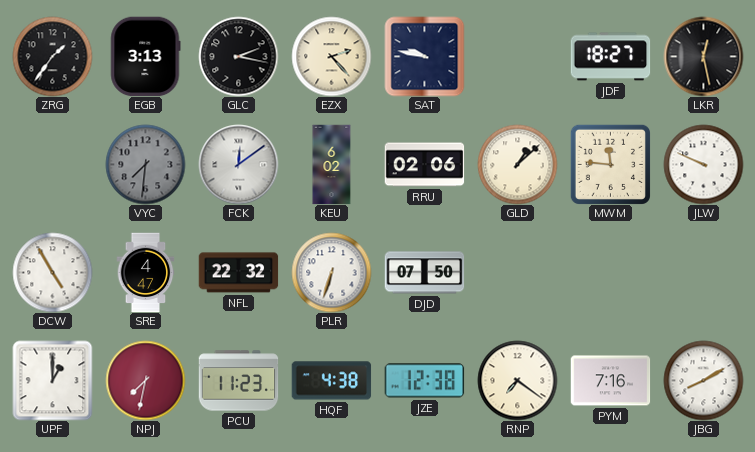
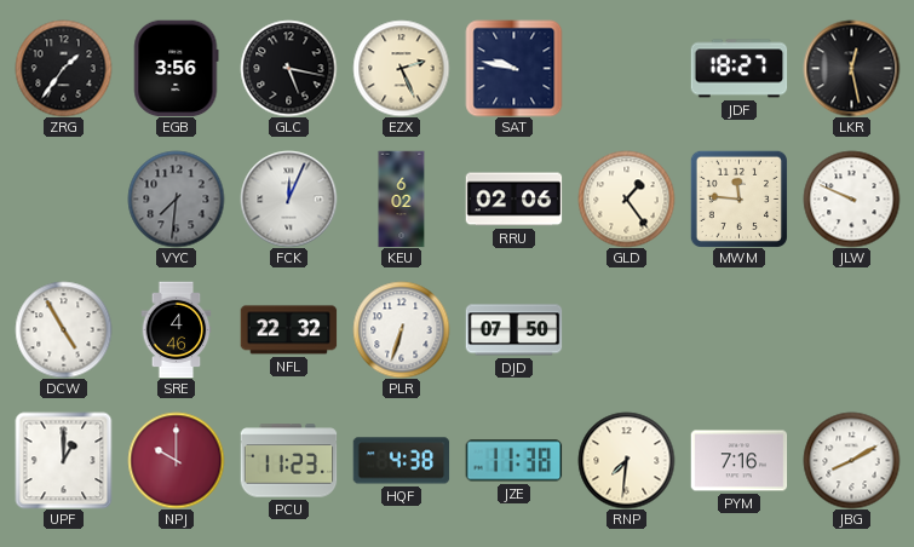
EGB: 3:13 -> 3:56
GLC: 2:17 -> 5:17
EZX: 2:23 -> 2:26
FCK: 12:09 -> 12:04
GLD: 1:08 -> 1:24
SRE: 4:47 -> 4:46
NPJ: 7:32 -> 10:00
JZE: 12:38 -> 11:38
RNP: 7:21 -> 7:31
